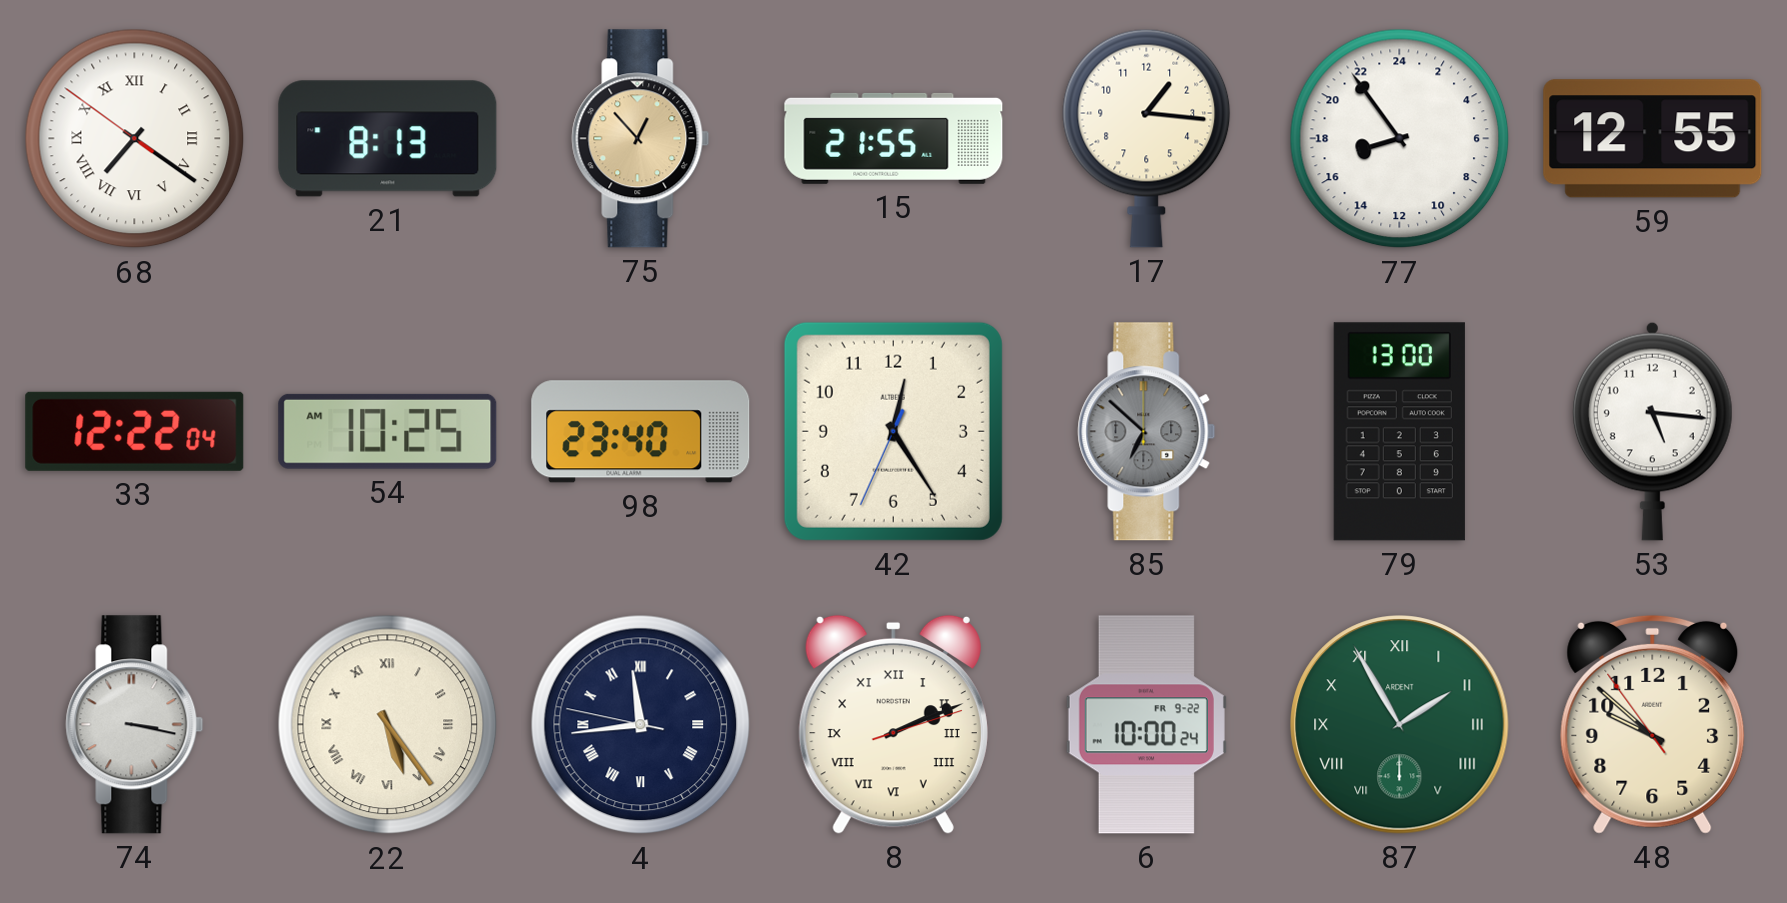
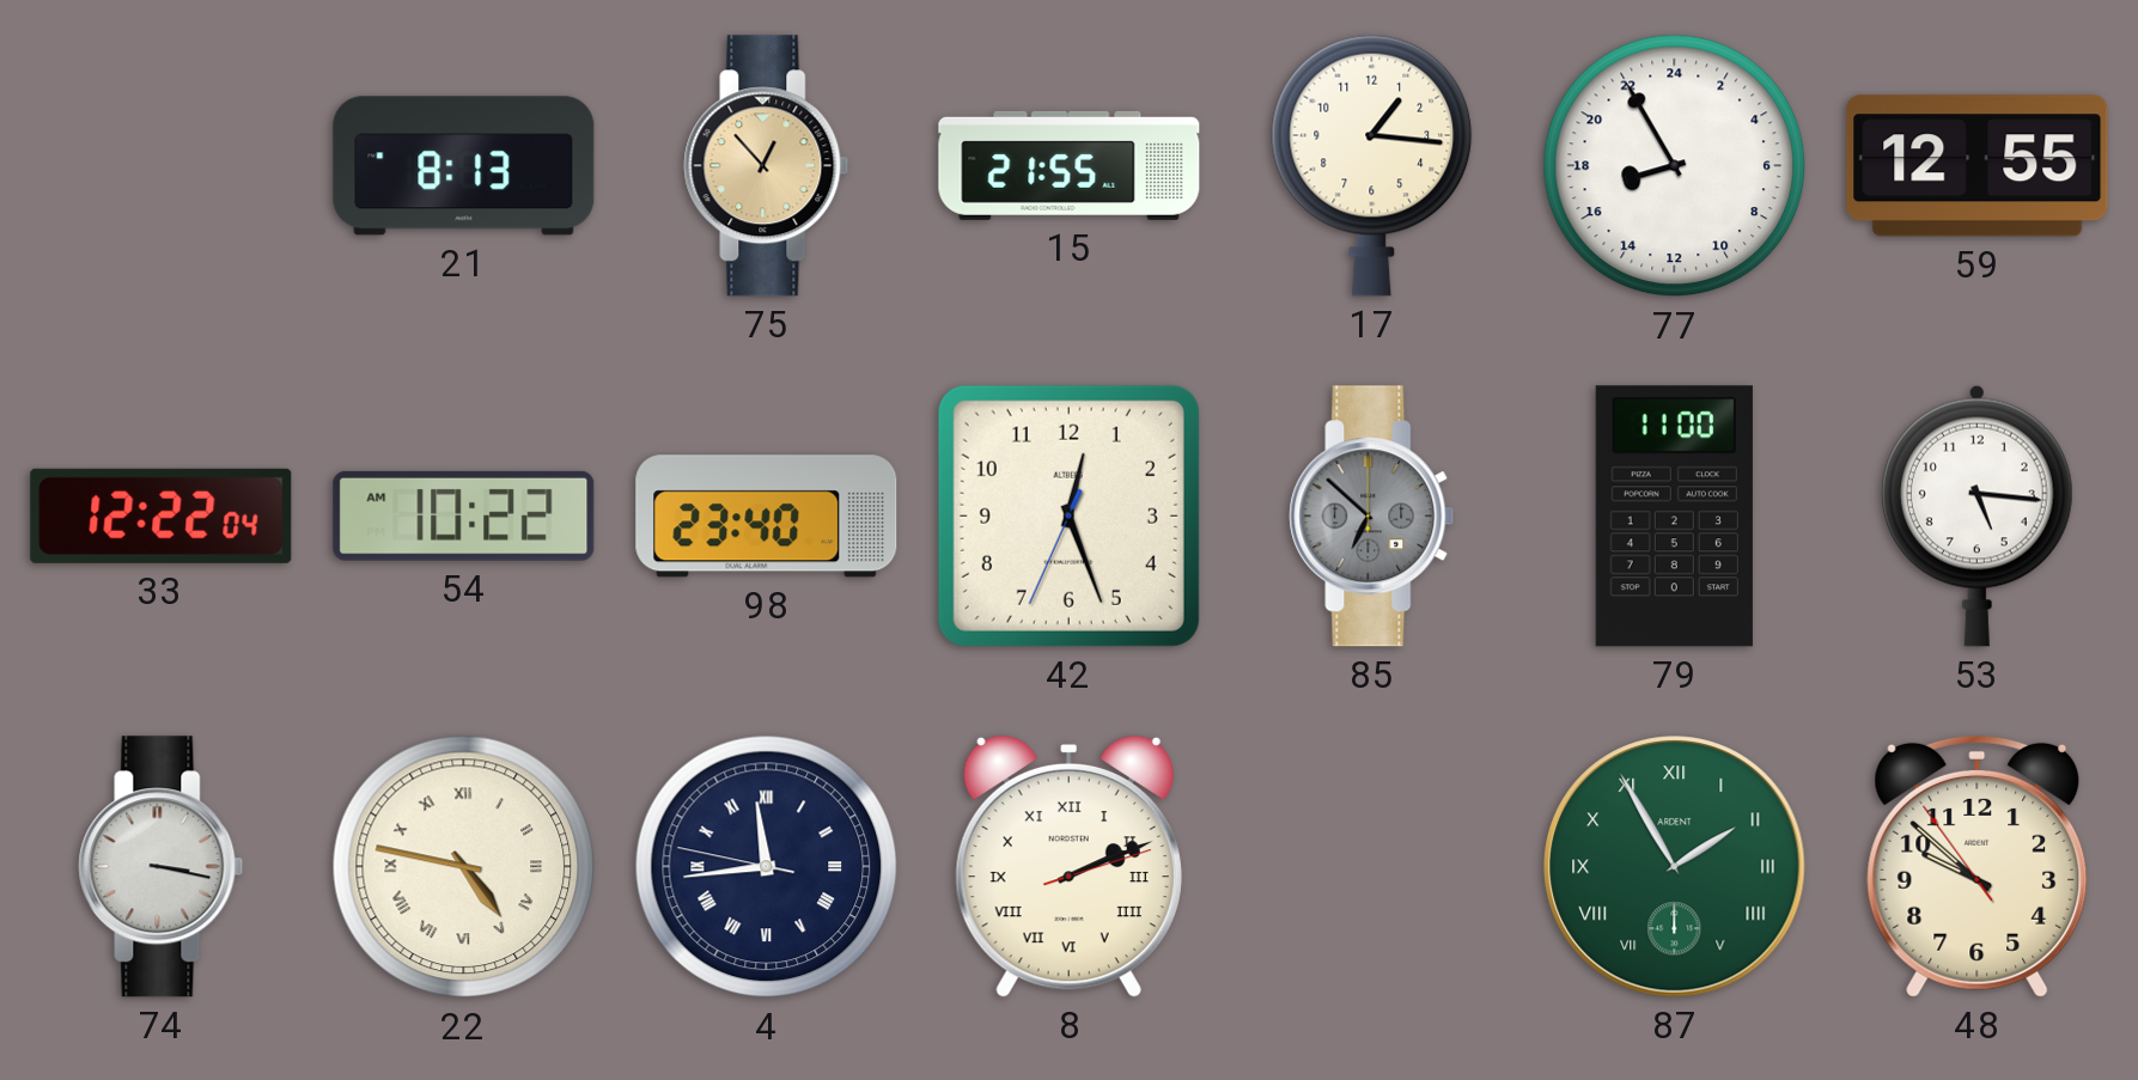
68: 7:20 -> none
77: 16:54 -> 16:55
54: 10:25 -> 10:22
42: 12:24 -> 12:26
79: 13:00 -> 11:00
22: 5:24 -> 4:47
6: 10:00 -> none
